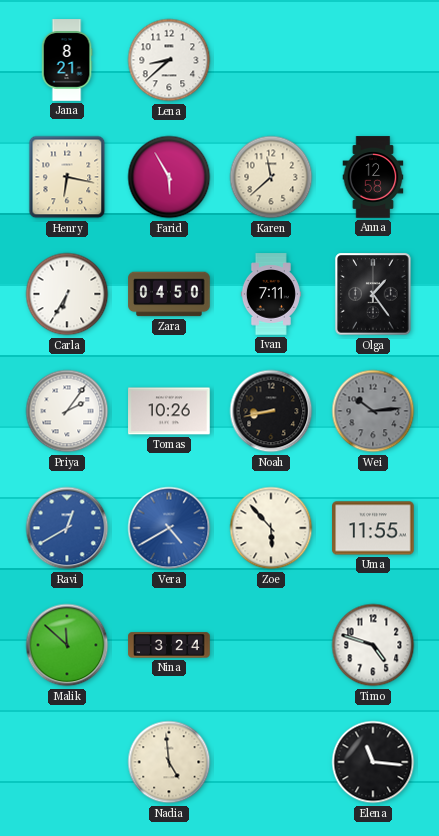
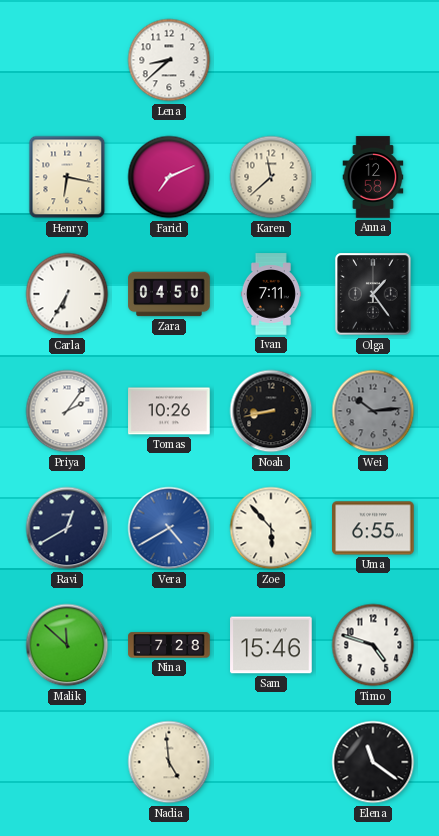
Jana: 8:21 -> none
Farid: 5:55 -> 7:11
Ravi dial: blue -> navy
Uma: 11:55 -> 6:55
Nina: 3:24 -> 7:28
Sam: none -> 15:46
Elena: 11:16 -> 11:21
